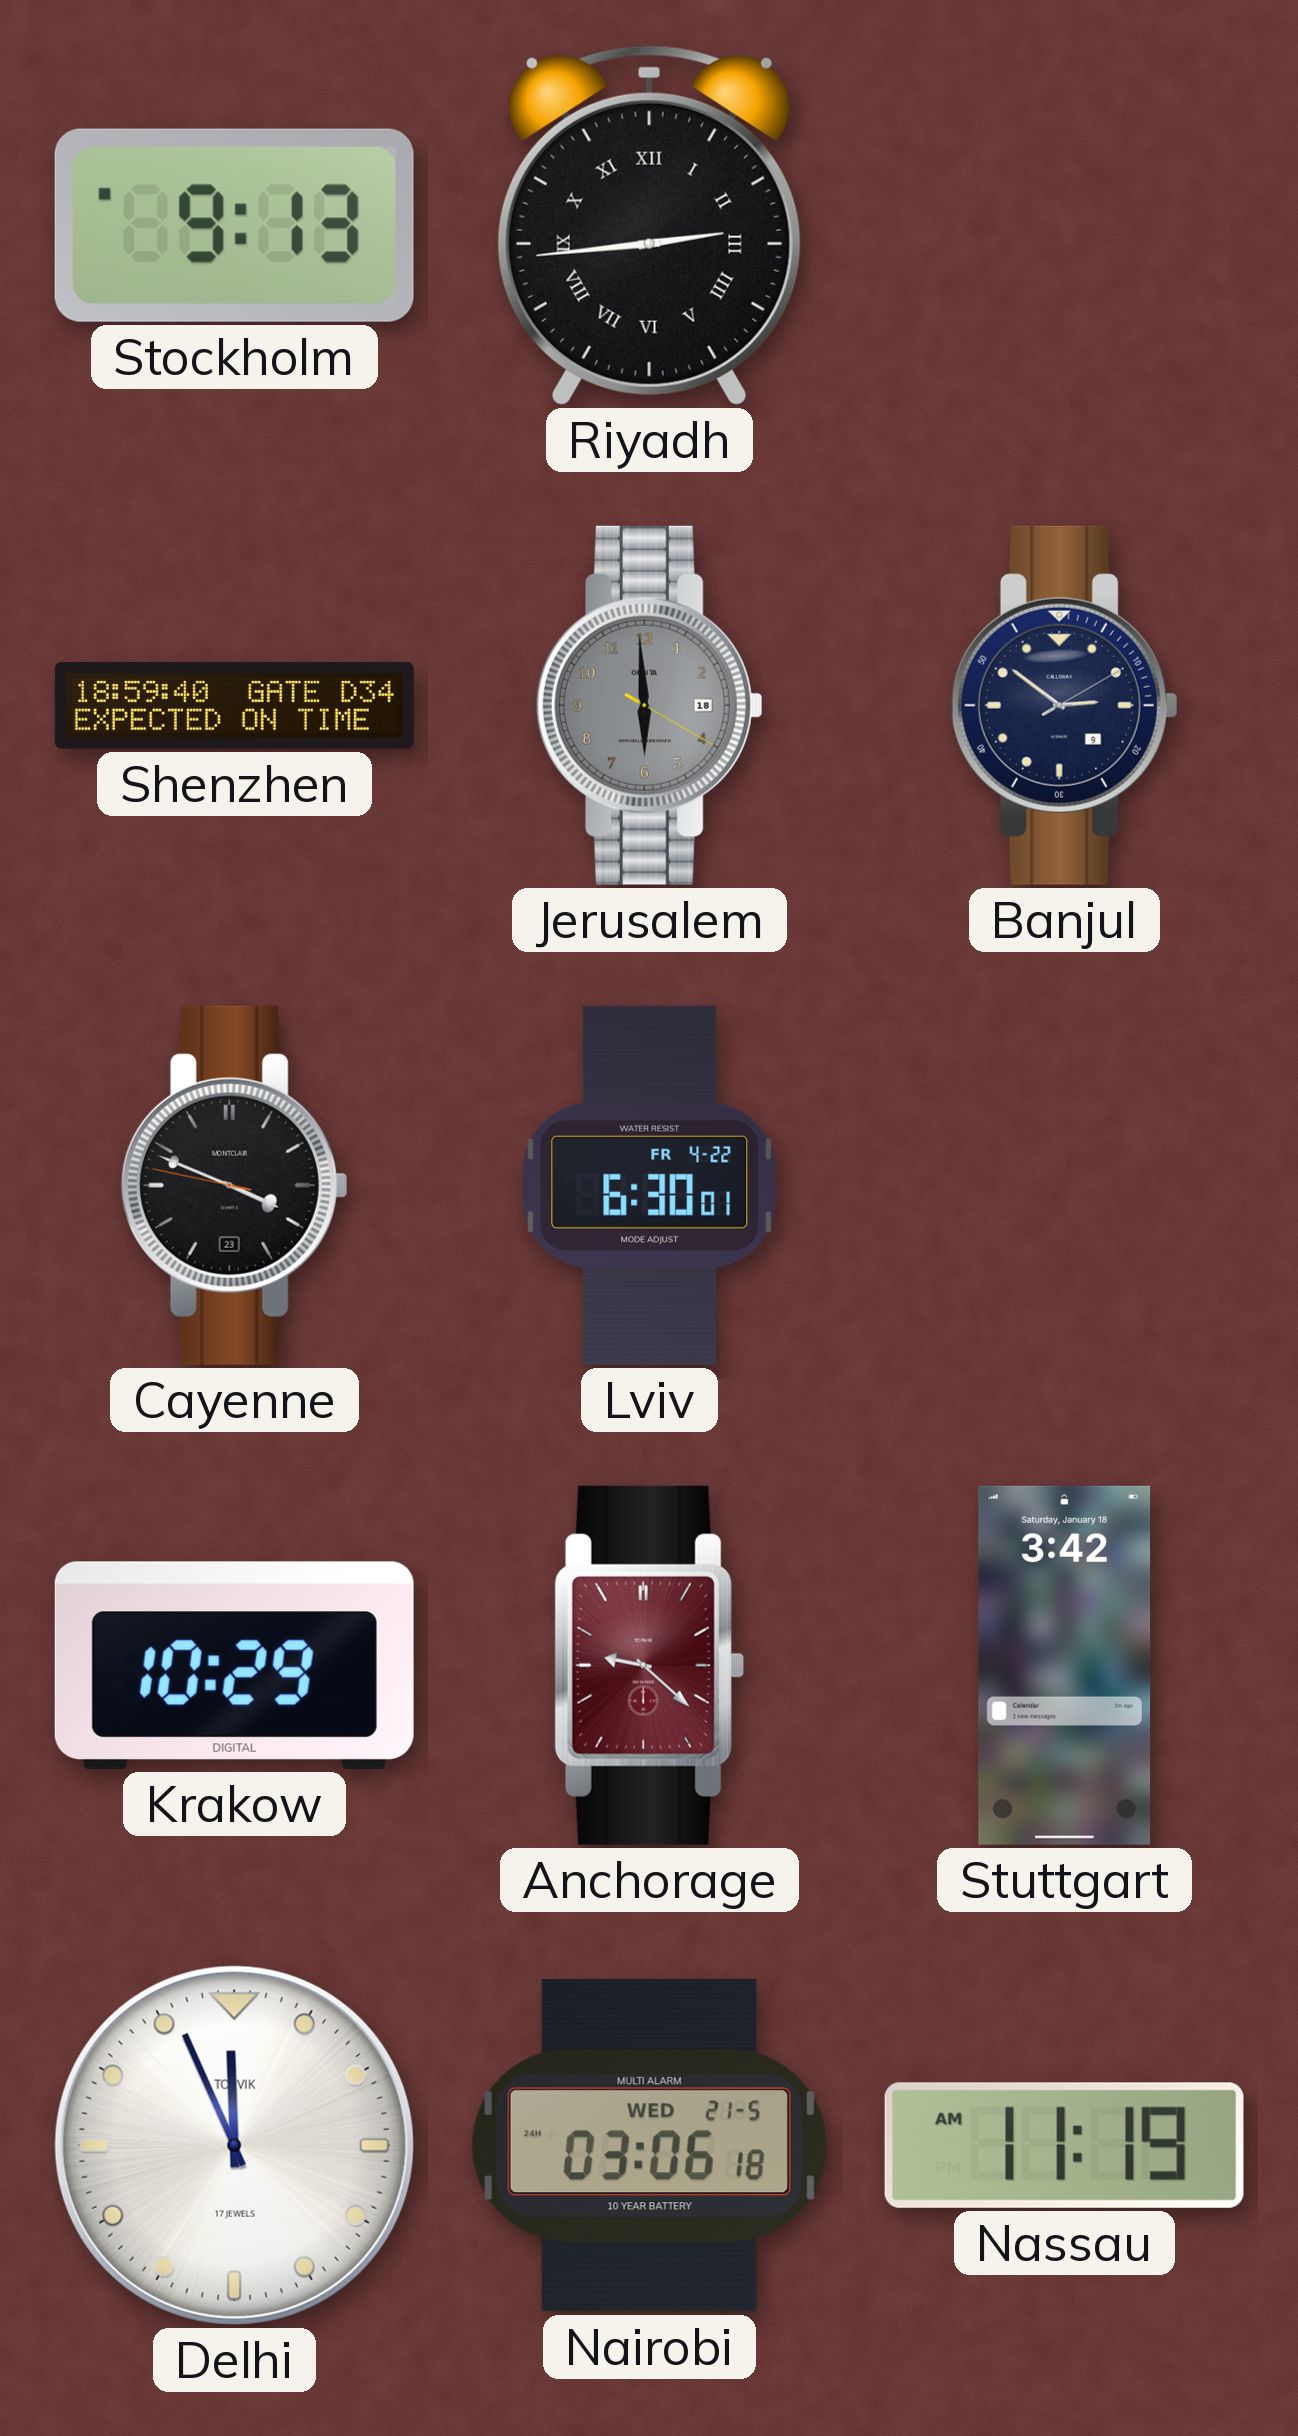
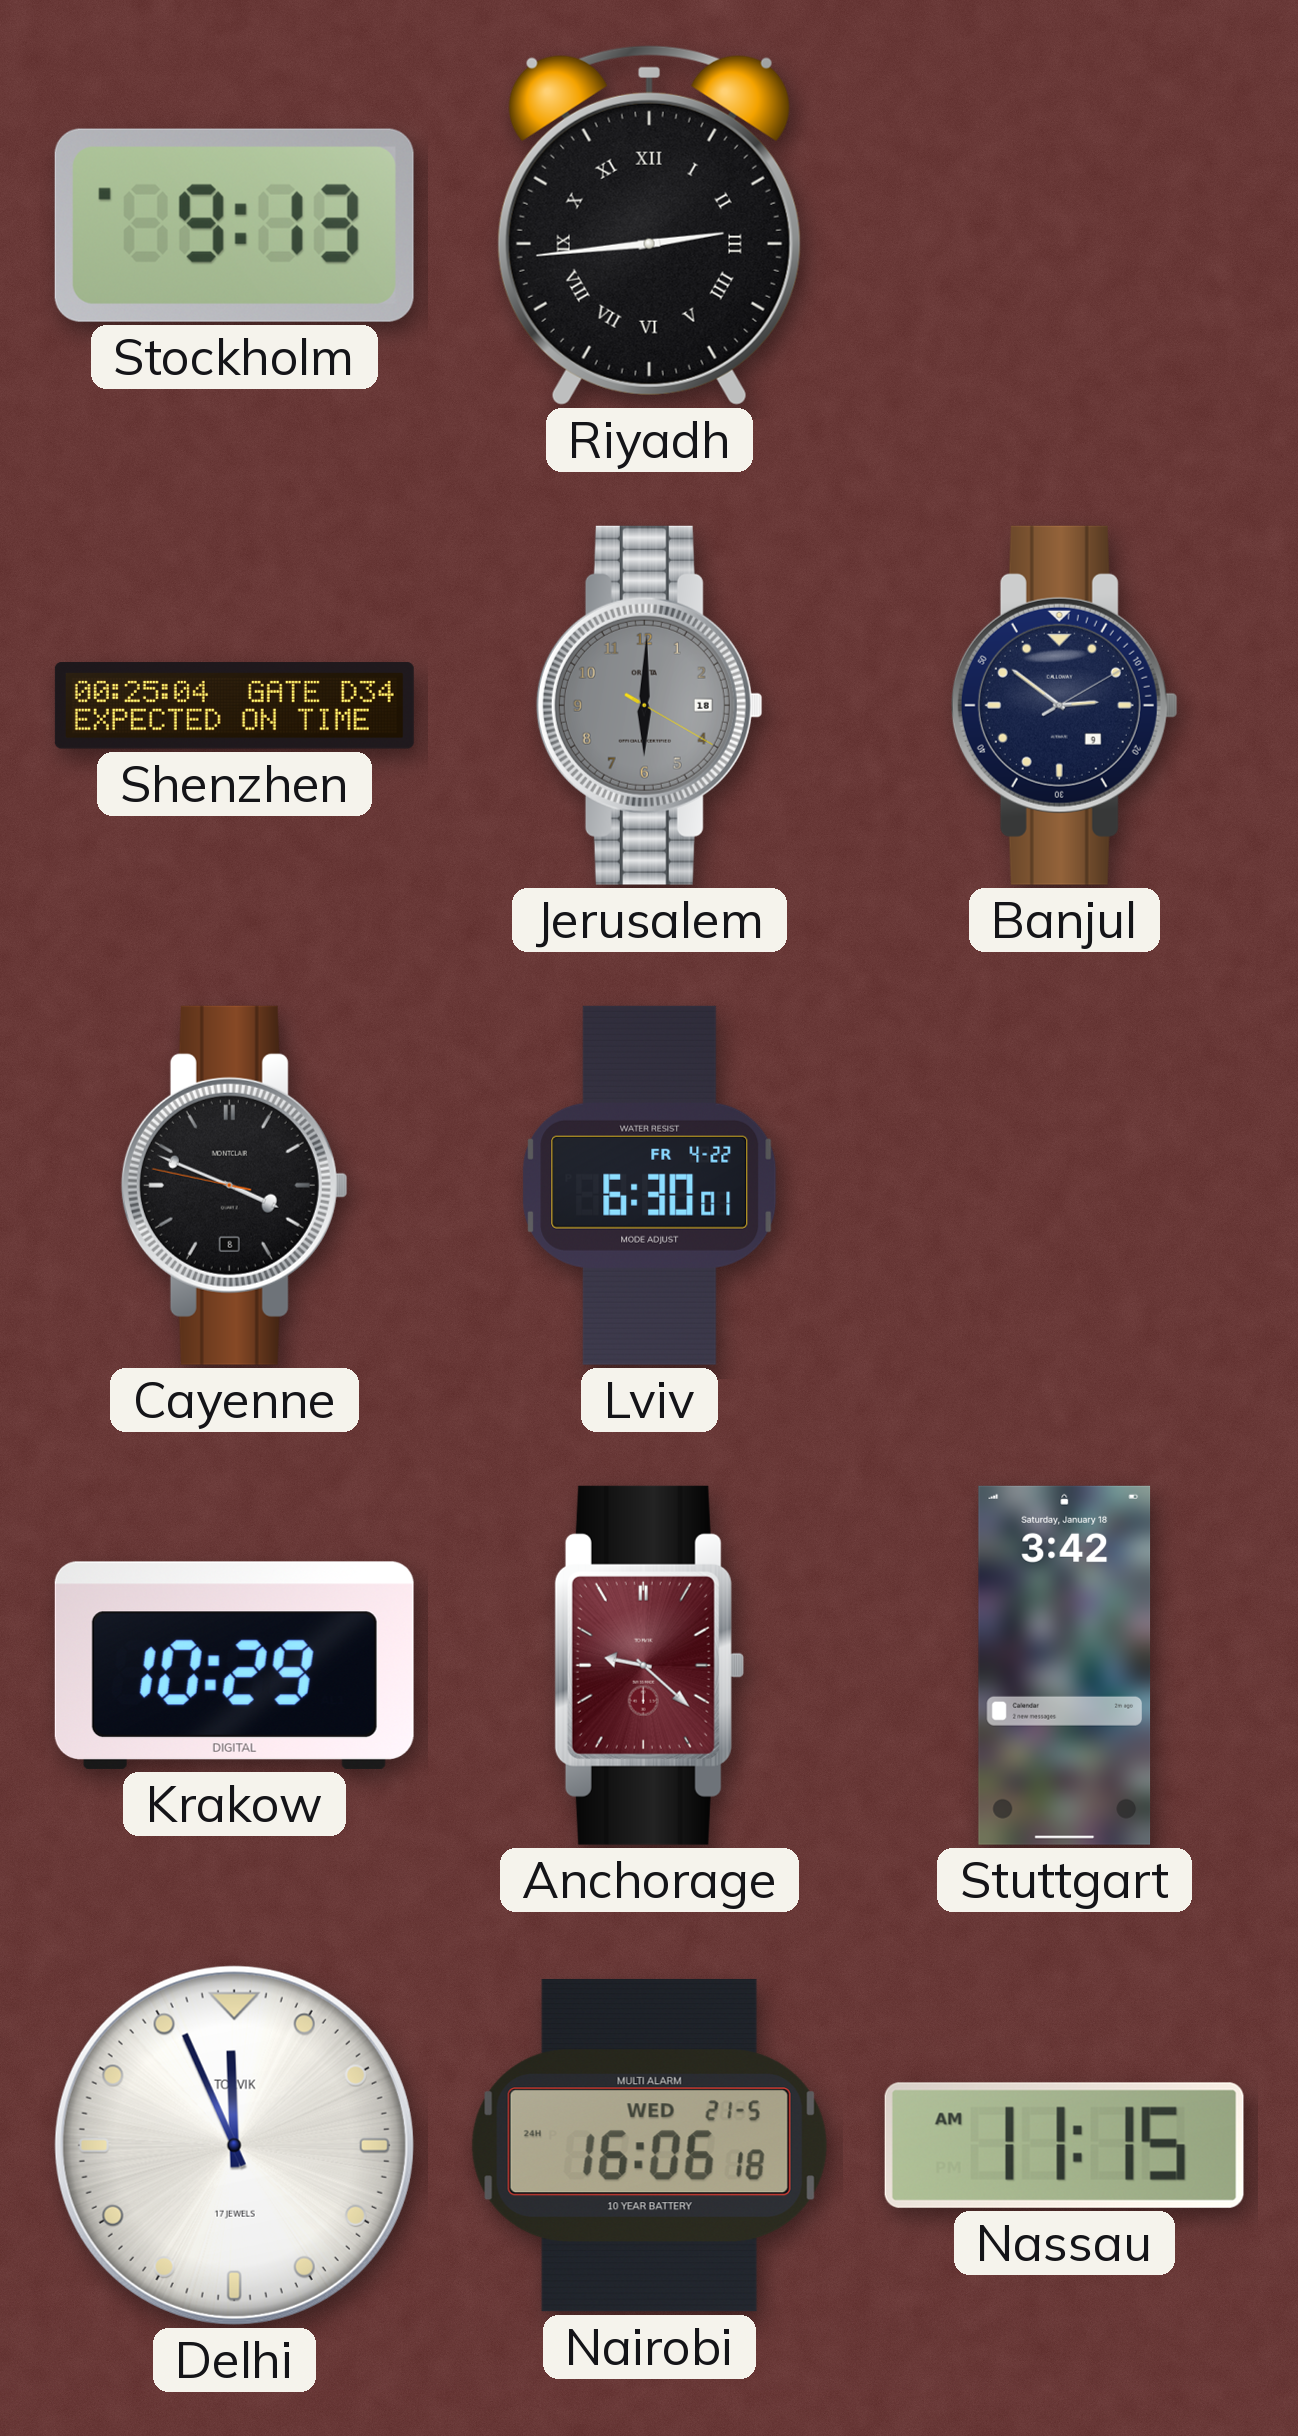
Shenzhen: 18:59 -> 00:25
Jerusalem: 5:59 -> 6:00
Cayenne date: 23 -> 8
Nairobi: 03:06 -> 16:06
Nassau: 11:19 -> 11:15
